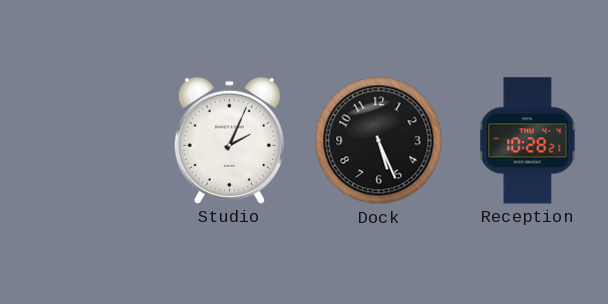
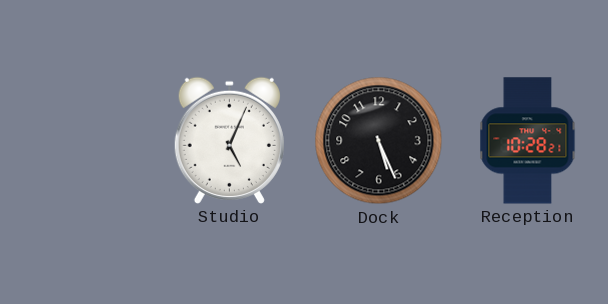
Studio: 2:04 -> 5:04
